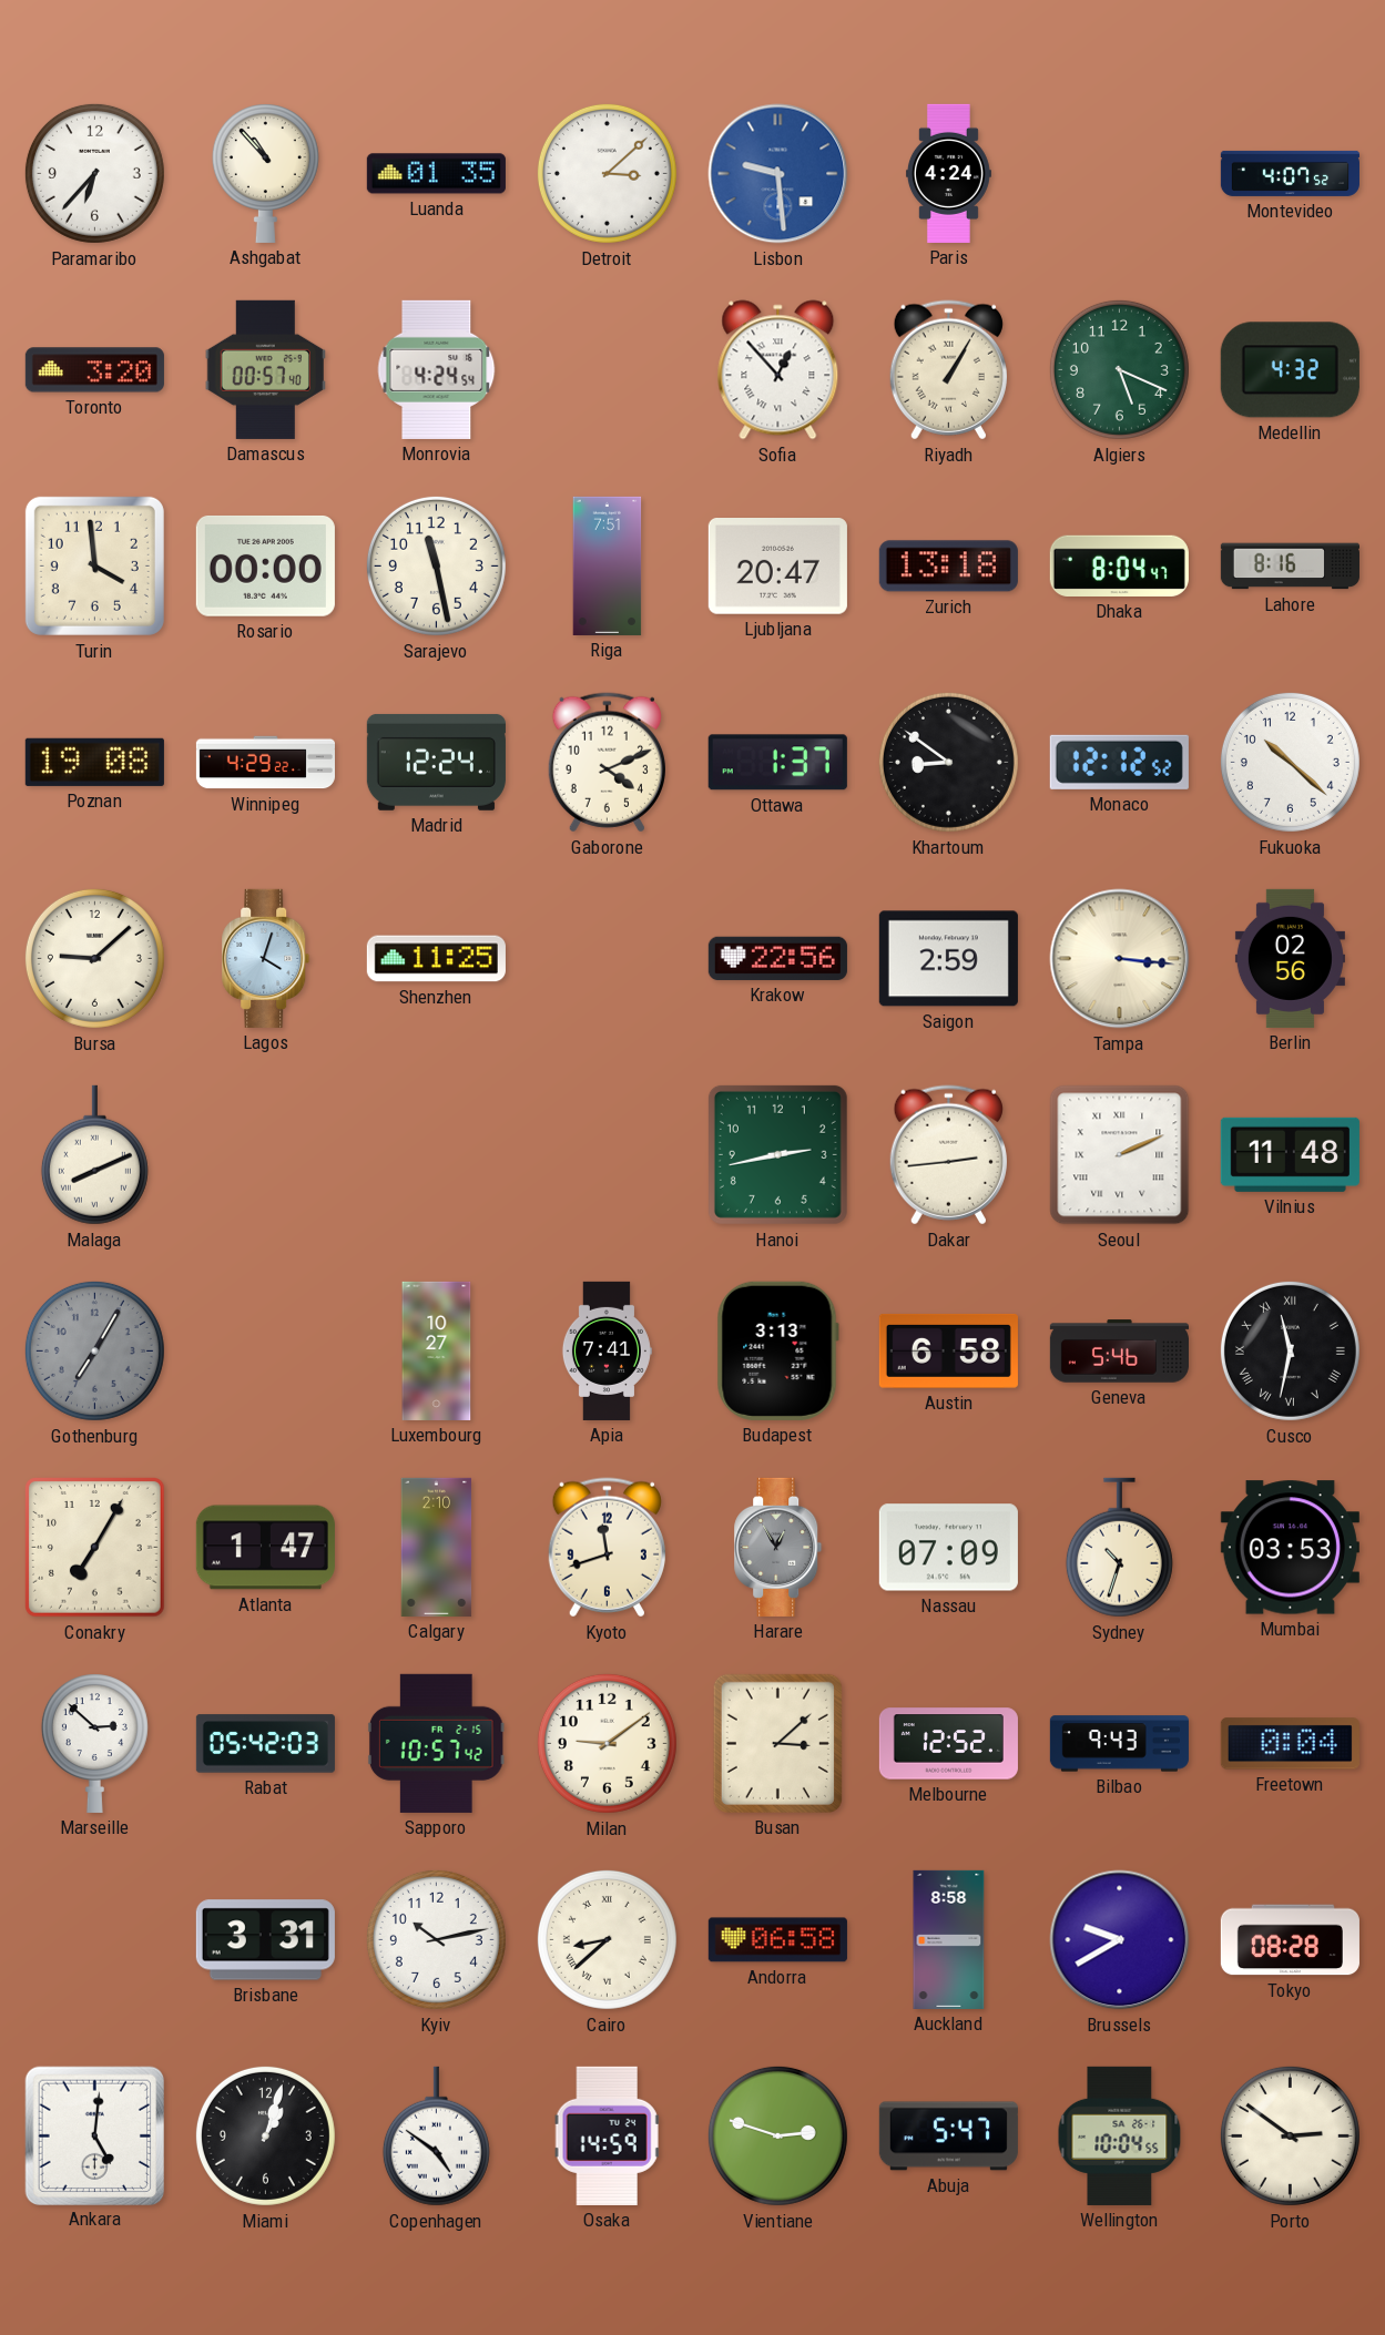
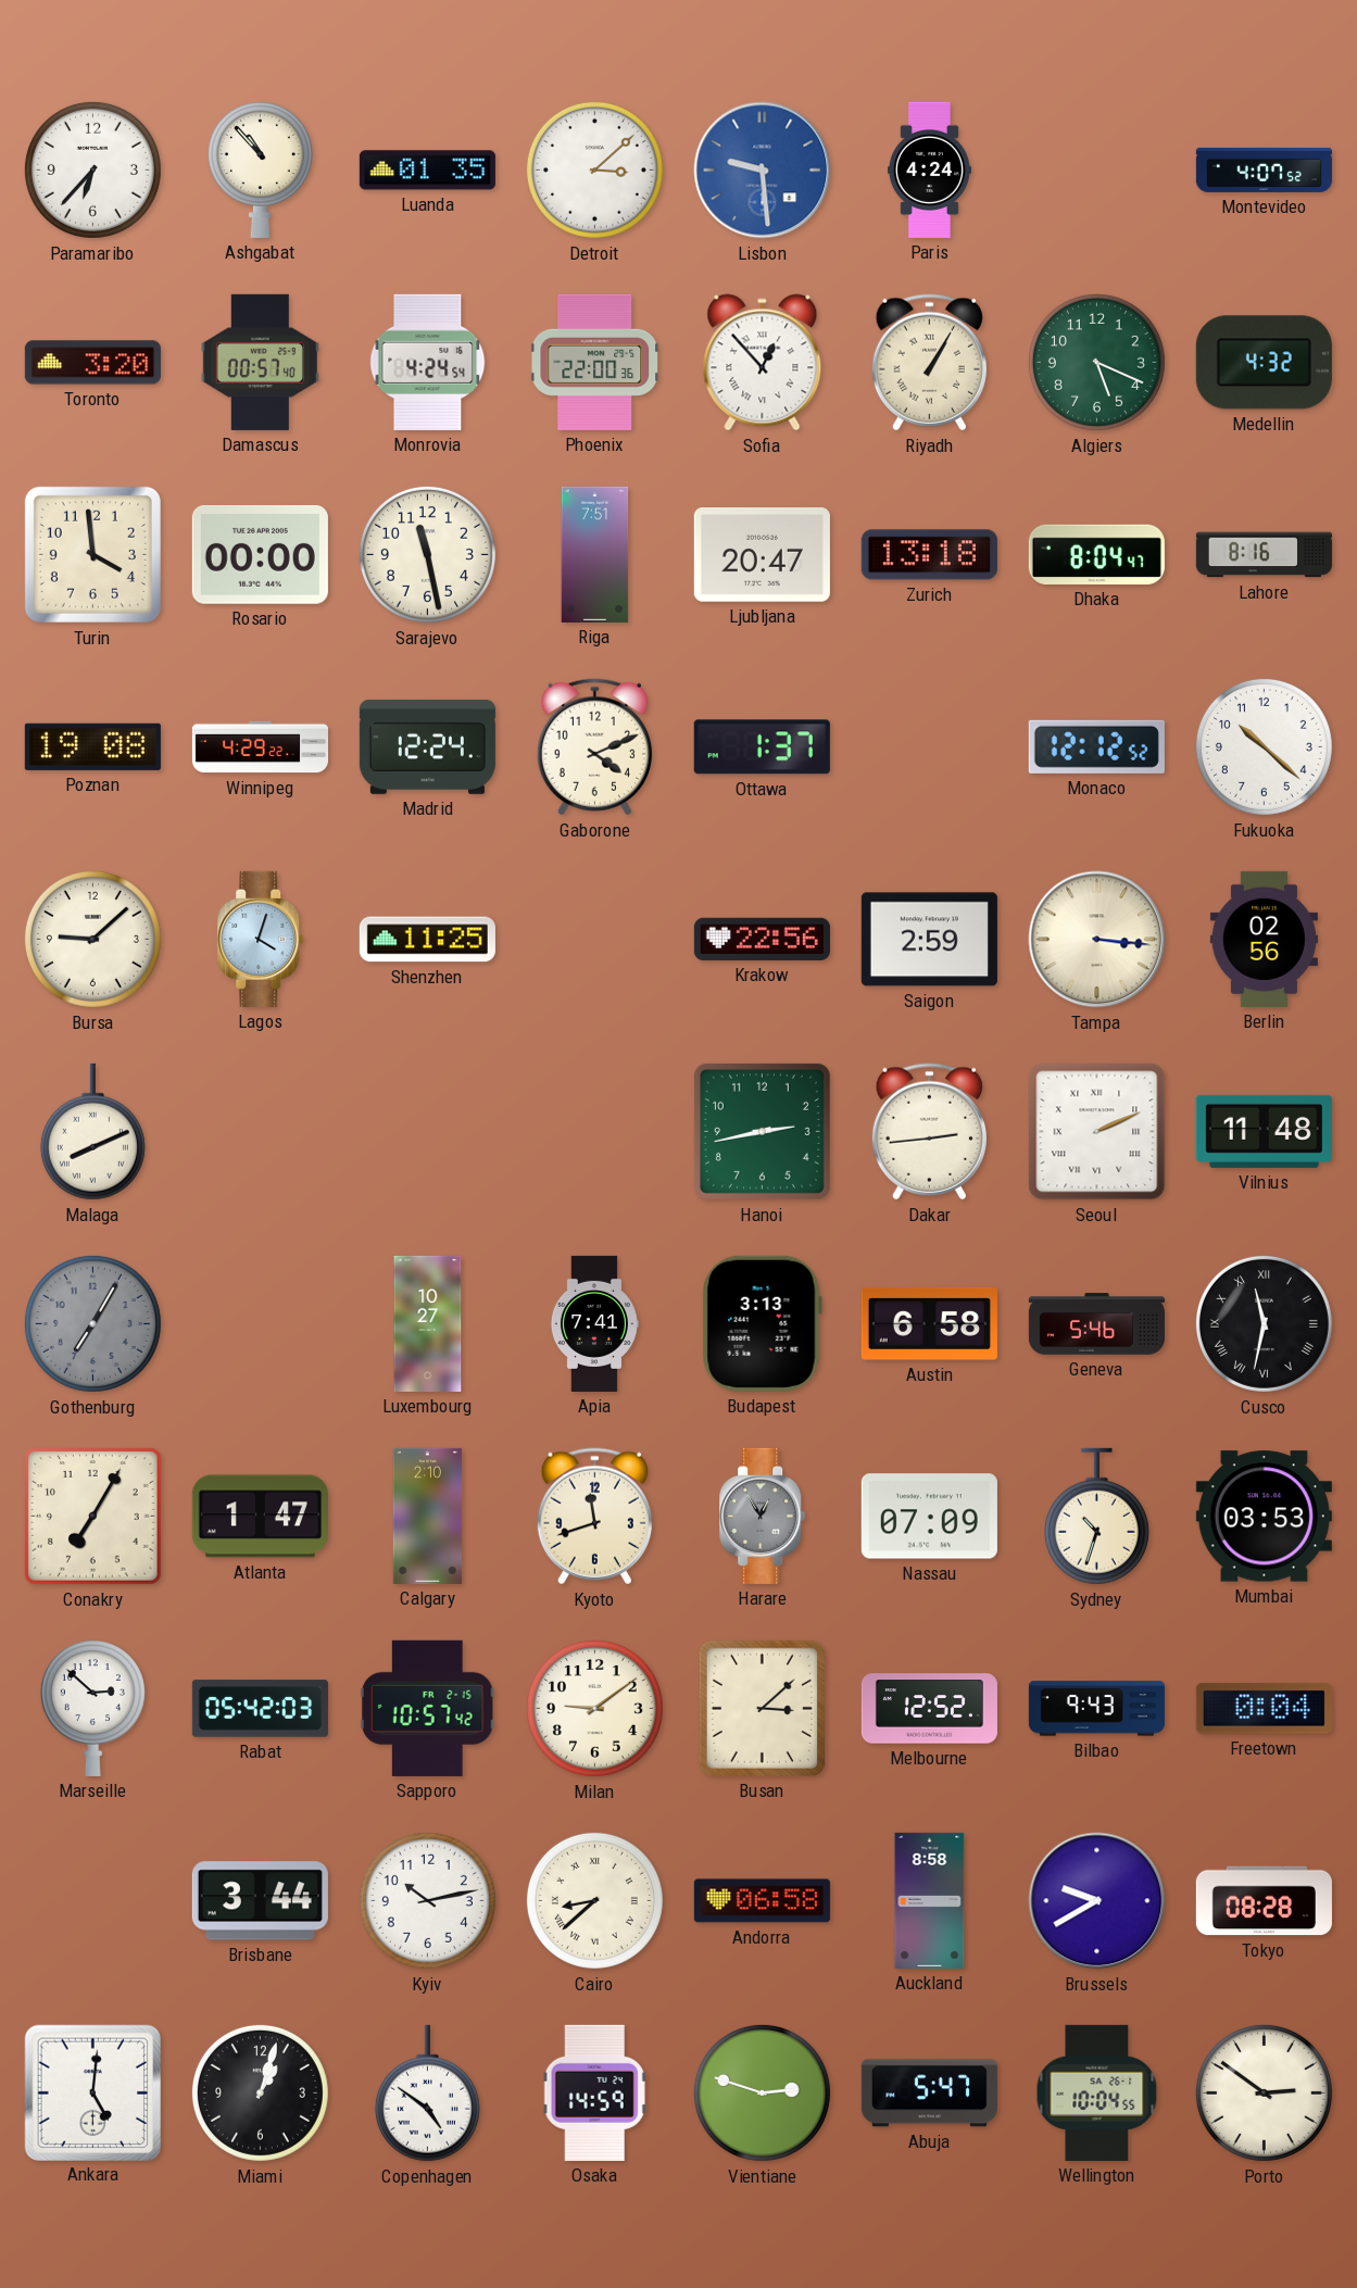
Phoenix: none -> 22:00
Khartoum: 8:51 -> none
Brisbane: 3:31 -> 3:44
